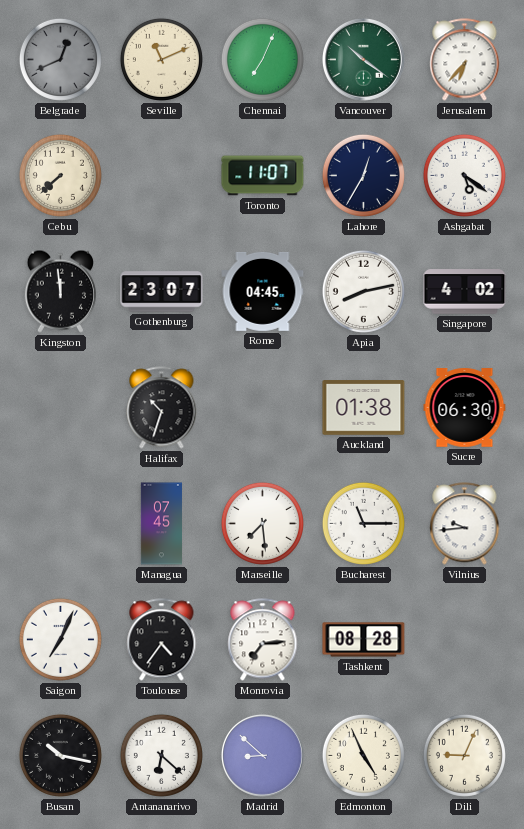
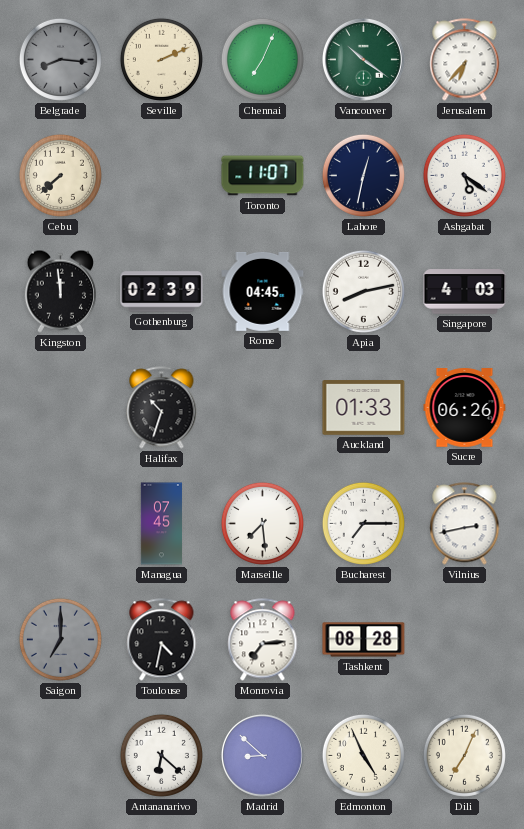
Belgrade: 12:41 -> 8:16
Seville: 11:11 -> 2:11
Lahore: 12:35 -> 12:32
Gothenburg: 23:07 -> 02:39
Singapore: 4:02 -> 4:03
Auckland: 01:38 -> 01:33
Sucre: 06:30 -> 06:26
Bucharest: 11:15 -> 7:15
Vilnius: 9:44 -> 2:43
Saigon: 7:04 -> 7:00
Saigon dial: white -> grey
Toulouse: 4:36 -> 4:32
Busan: 10:17 -> none
Dili: 9:04 -> 7:04
